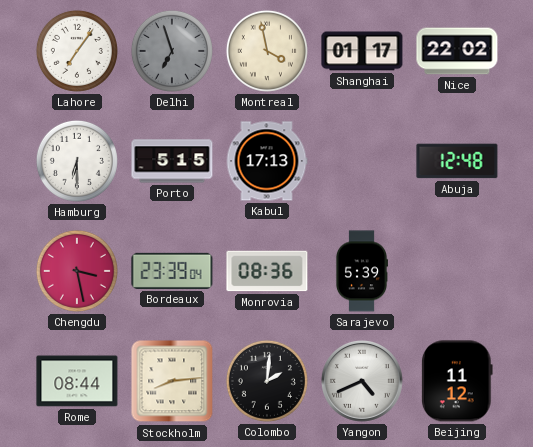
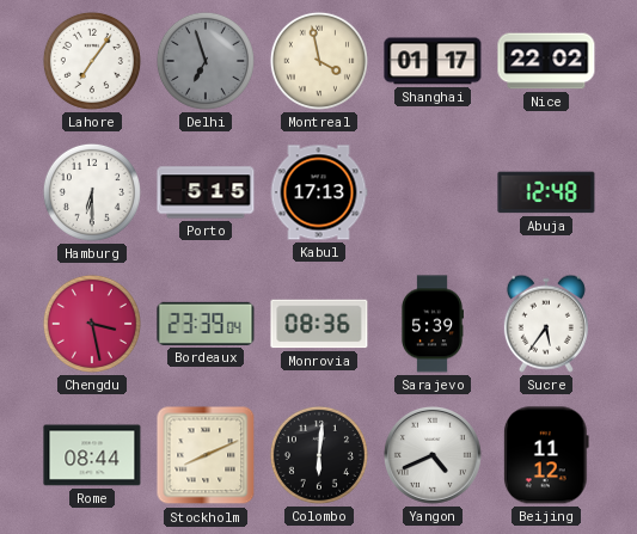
Sucre: none -> 5:36
Stockholm: 8:14 -> 8:11
Colombo: 2:01 -> 6:01
